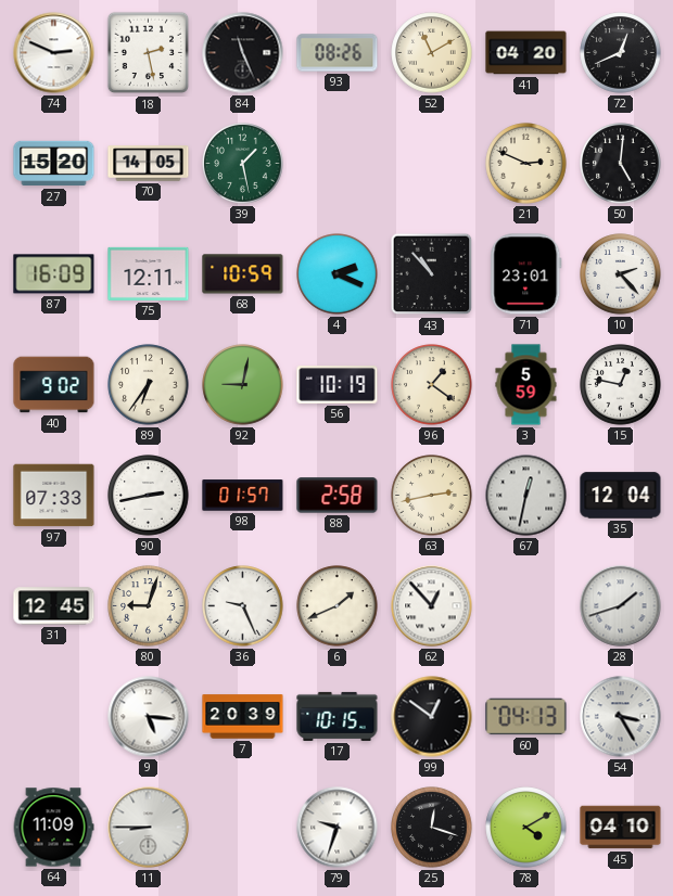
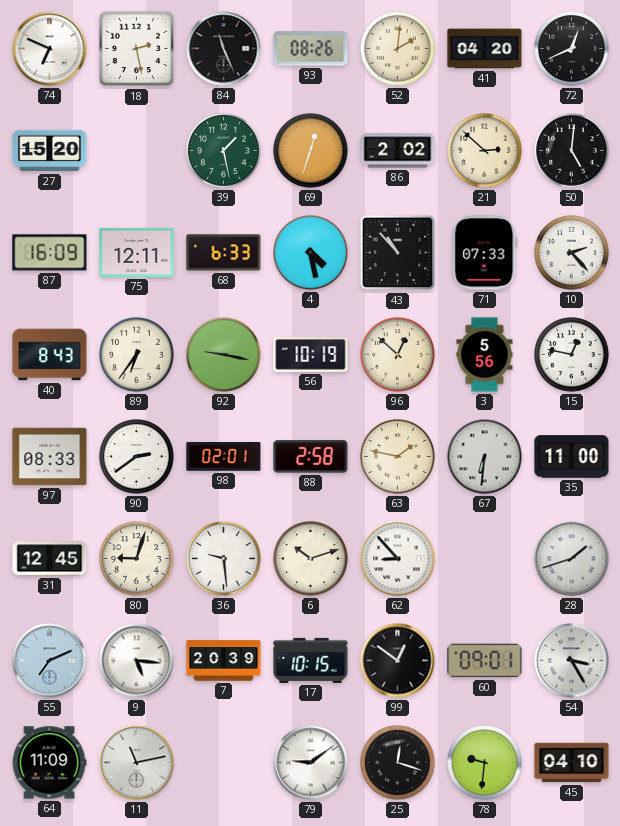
74: 2:49 -> 6:49
52: 11:10 -> 2:01
70: 14:05 -> none
69: none -> 12:33
86: none -> 2:02
21: 2:49 -> 2:52
68: 10:59 -> 6:33
4: 2:19 -> 4:28
71: 23:01 -> 07:33
40: 9:02 -> 8:43
92: 9:02 -> 9:17
96: 1:21 -> 12:52
3: 5:59 -> 5:56
97: 07:33 -> 08:33
90: 2:43 -> 2:39
98: 01:57 -> 02:01
63: 2:43 -> 1:47
67: 12:32 -> 6:31
35: 12:04 -> 11:00
36: 9:26 -> 9:29
6: 1:41 -> 10:12
62: 12:53 -> 8:53
55: none -> 7:11
60: 04:13 -> 09:01
11: 8:45 -> 11:13
79: 9:33 -> 9:09
78: 4:10 -> 9:31
